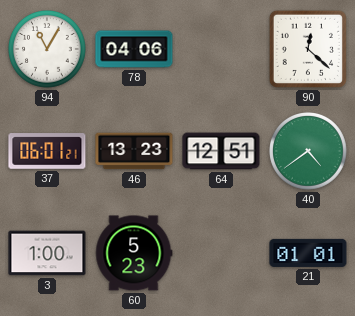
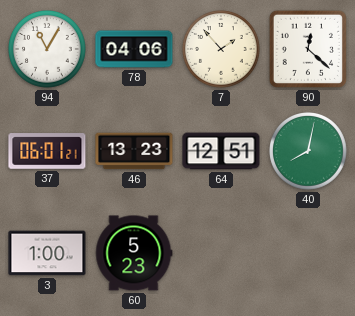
7: none -> 1:53
40: 4:39 -> 8:02
21: 01:01 -> none
